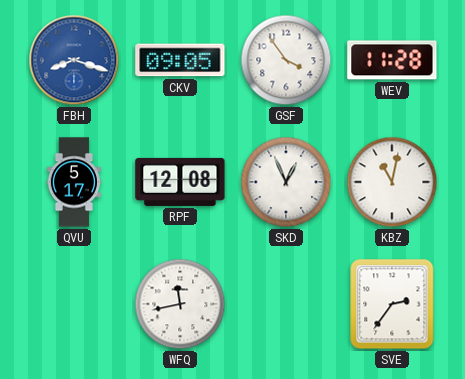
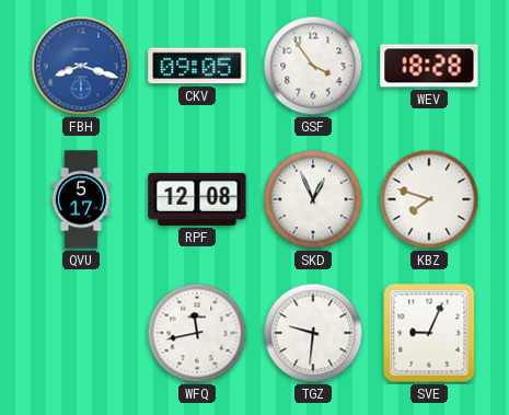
WEV: 11:28 -> 18:28
KBZ: 11:02 -> 7:48
TGZ: none -> 9:31
SVE: 2:36 -> 9:04
